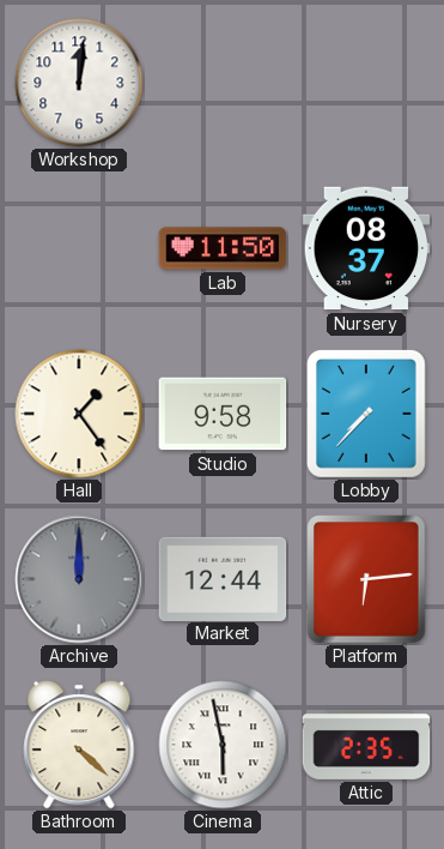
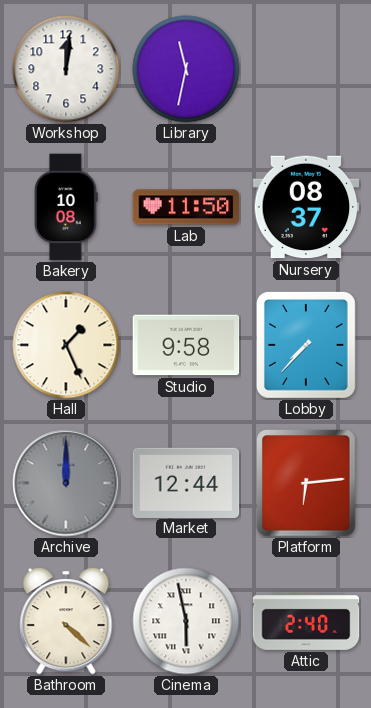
Library: none -> 11:32
Bakery: none -> 10:08
Hall: 1:24 -> 1:26
Attic: 2:35 -> 2:40
